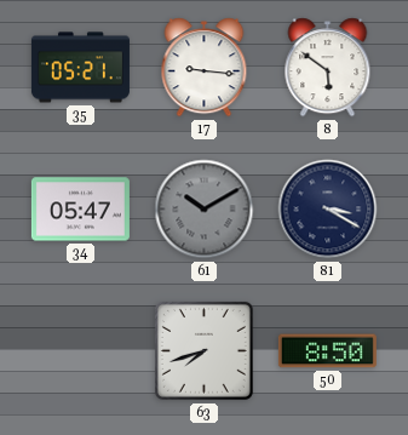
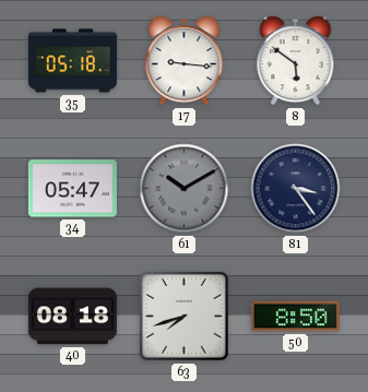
35: 05:21 -> 05:18
81: 3:20 -> 3:24
40: none -> 08:18
